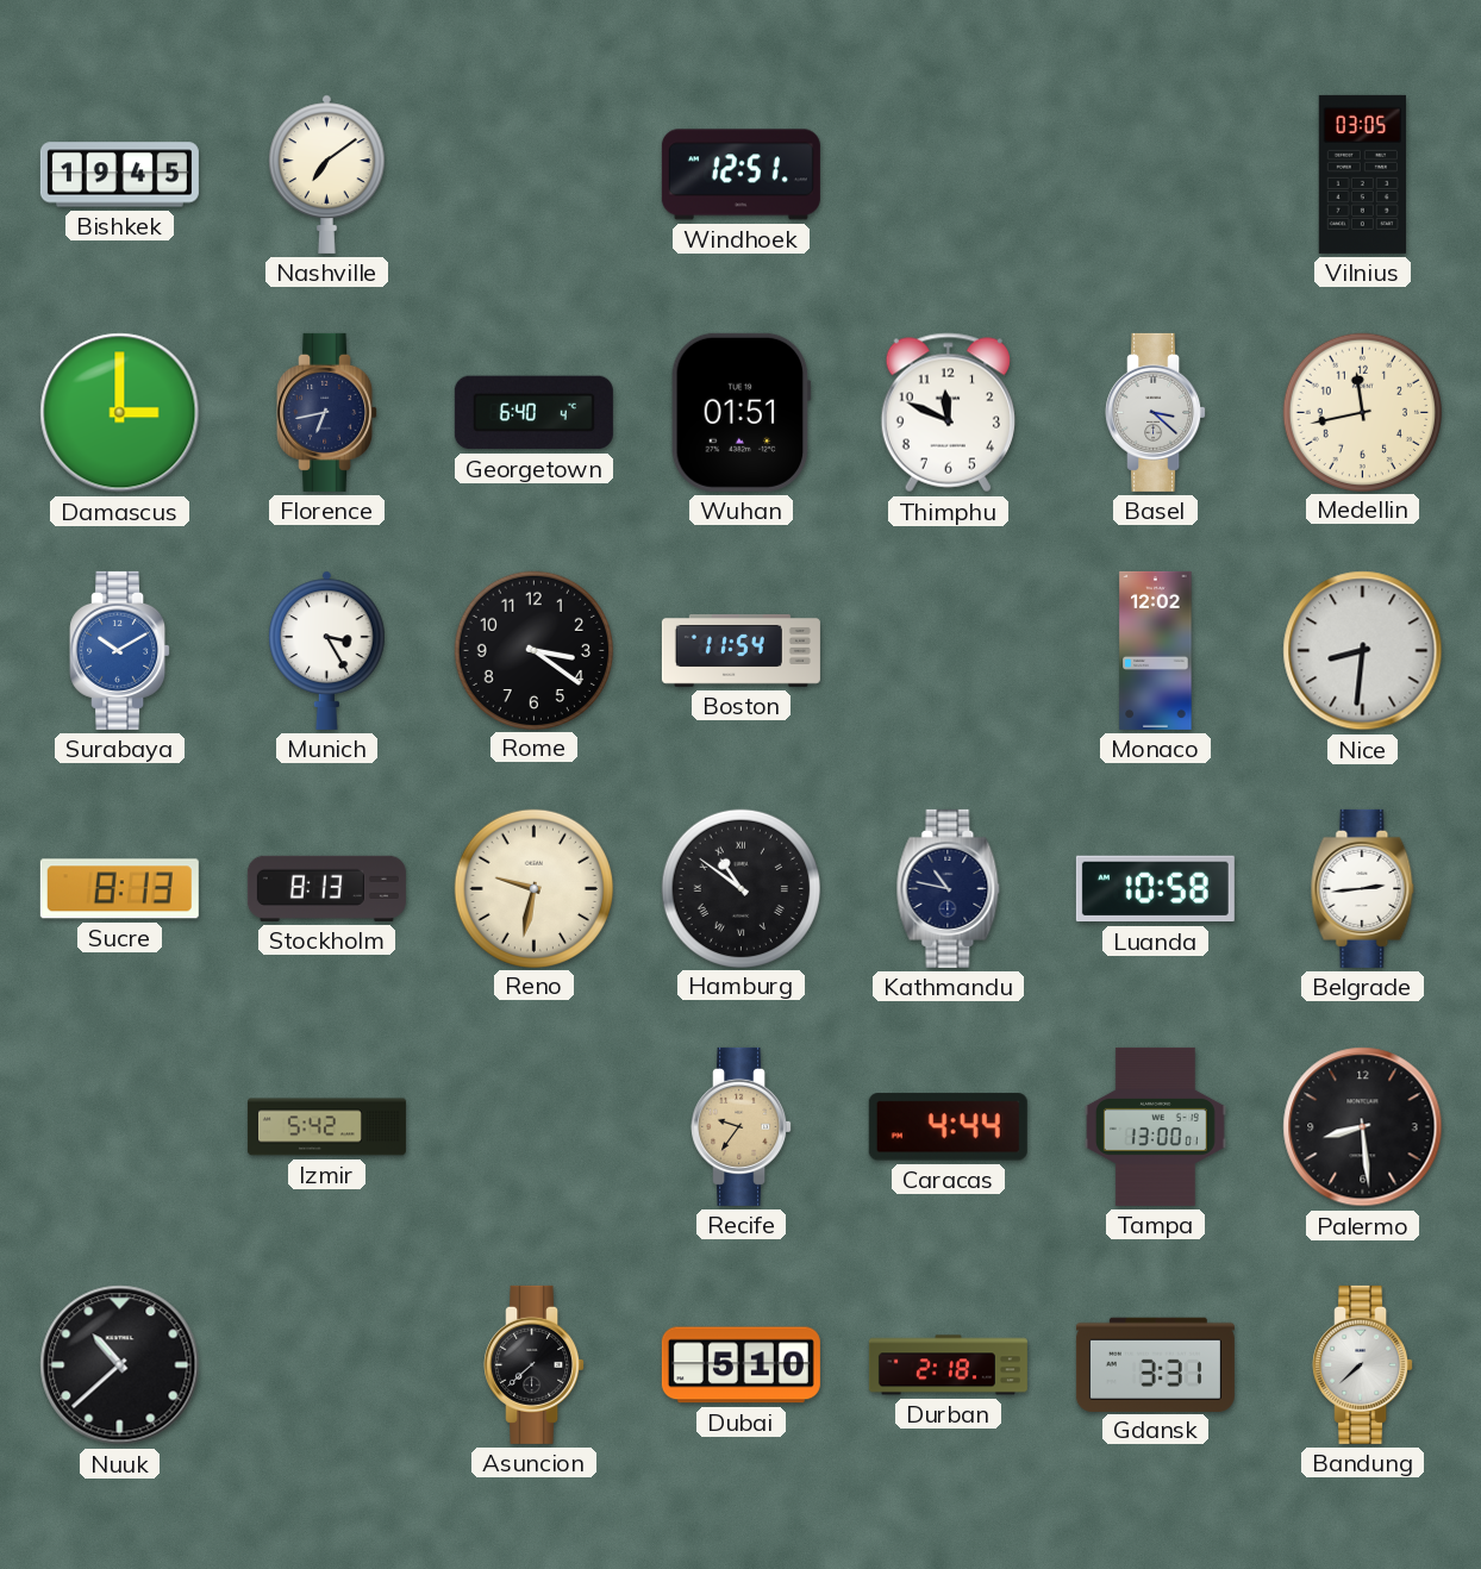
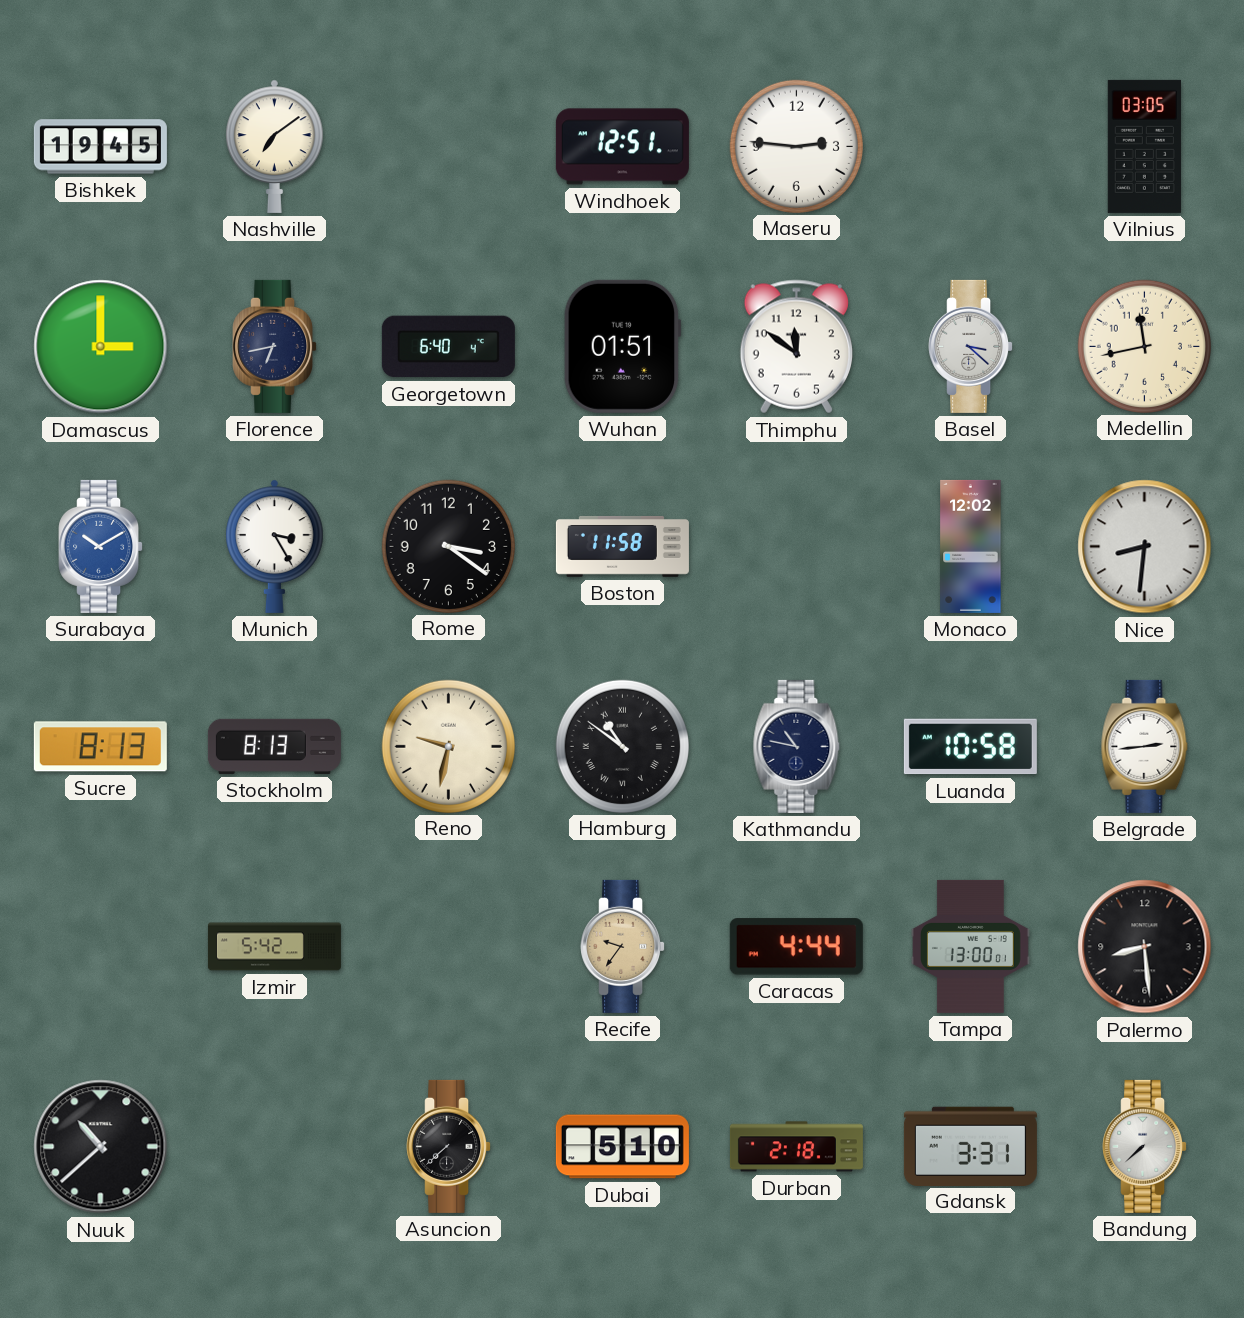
Maseru: none -> 2:46
Thimphu: 11:49 -> 11:51
Boston: 11:54 -> 11:58
